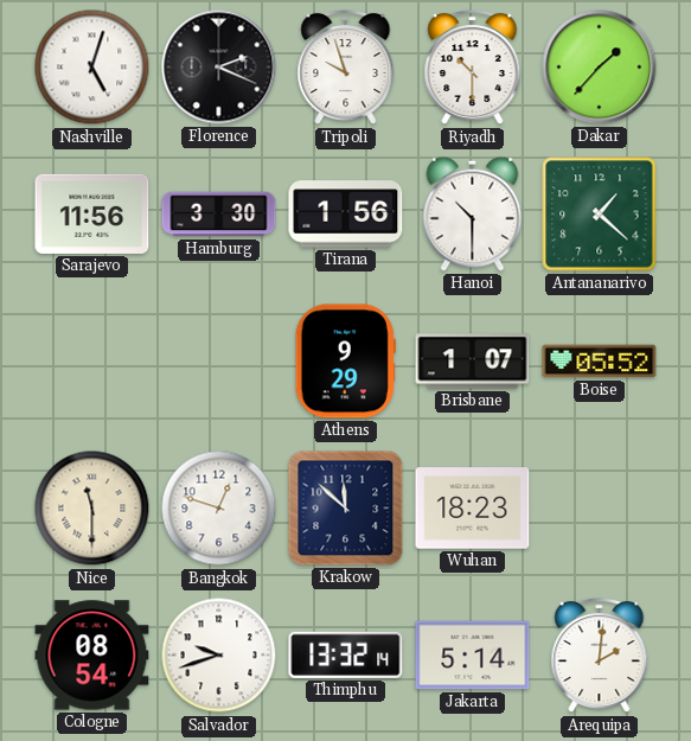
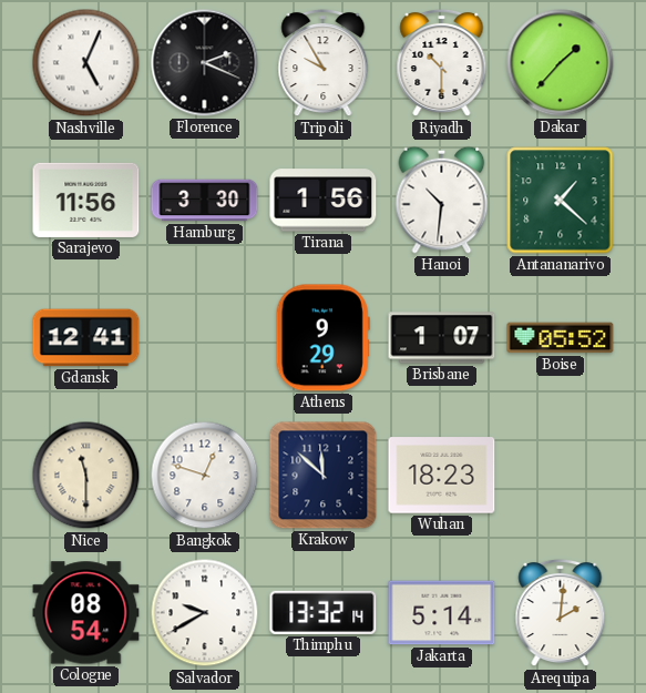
Nashville: 5:03 -> 5:04
Tripoli: 9:57 -> 9:55
Hanoi: 10:30 -> 10:31
Gdansk: none -> 12:41
Salvador: 9:42 -> 9:40
